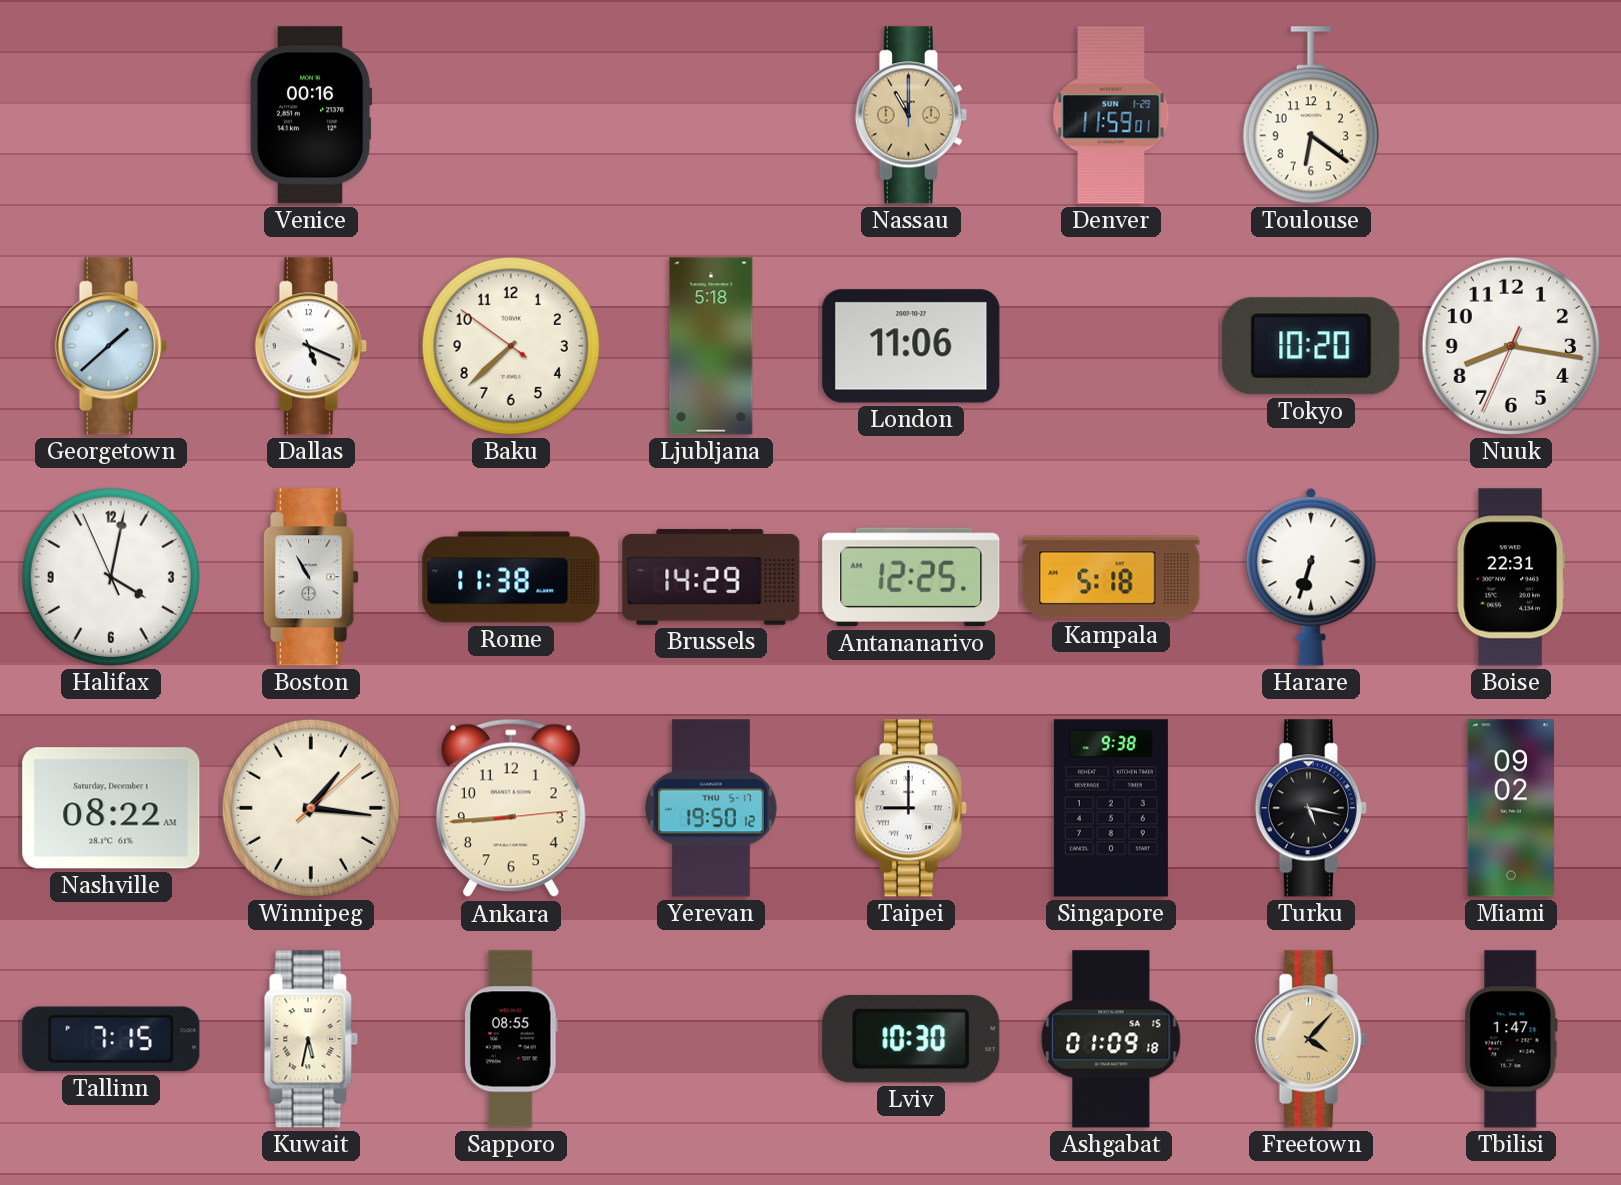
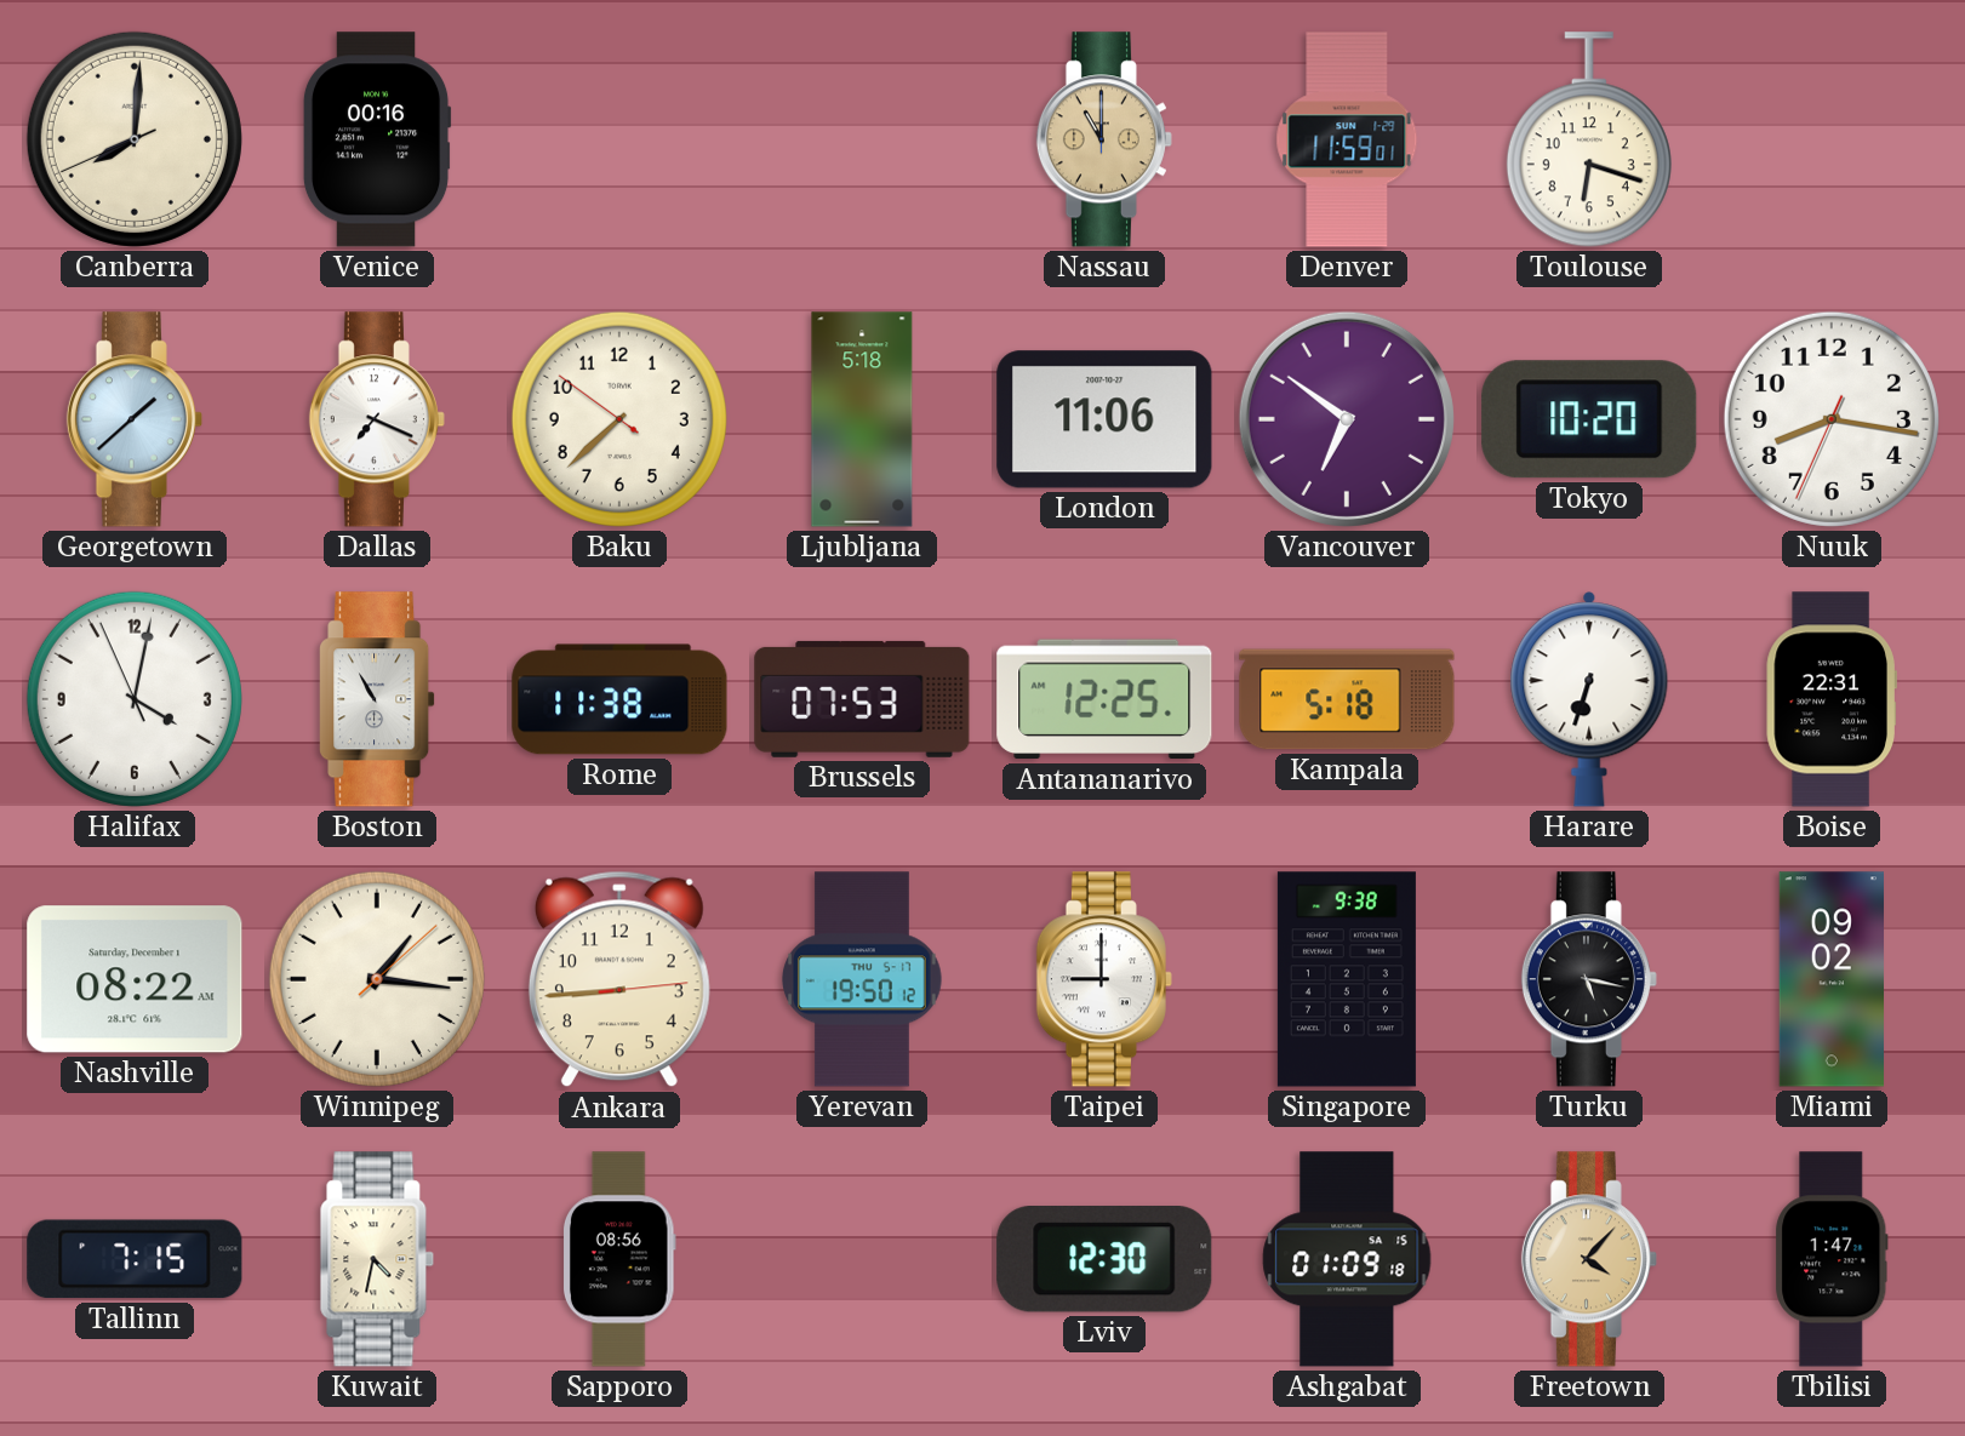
Canberra: none -> 8:00
Toulouse: 6:21 -> 6:18
Dallas: 5:19 -> 7:19
Vancouver: none -> 6:51
Brussels: 14:29 -> 07:53
Kuwait: 5:32 -> 4:32
Sapporo: 08:55 -> 08:56
Lviv: 10:30 -> 12:30
